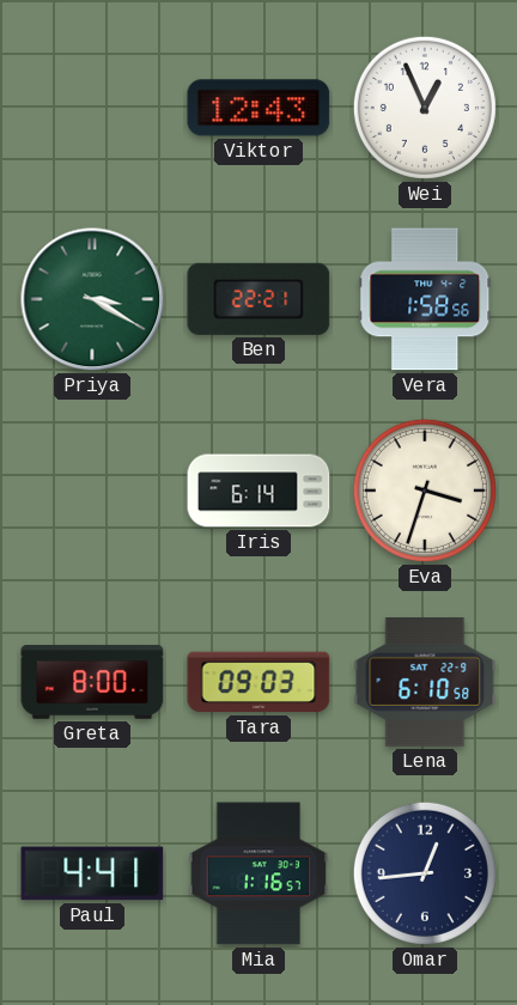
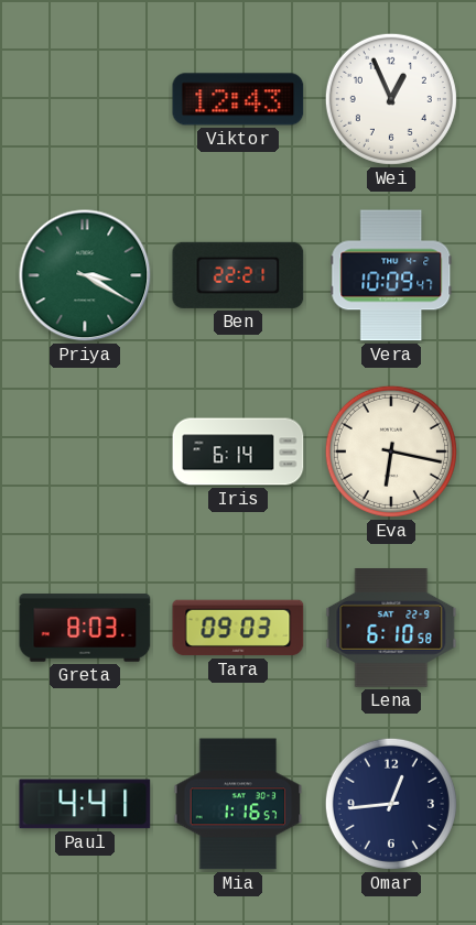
Vera: 1:58 -> 10:09
Eva: 3:33 -> 6:17
Greta: 8:00 -> 8:03
